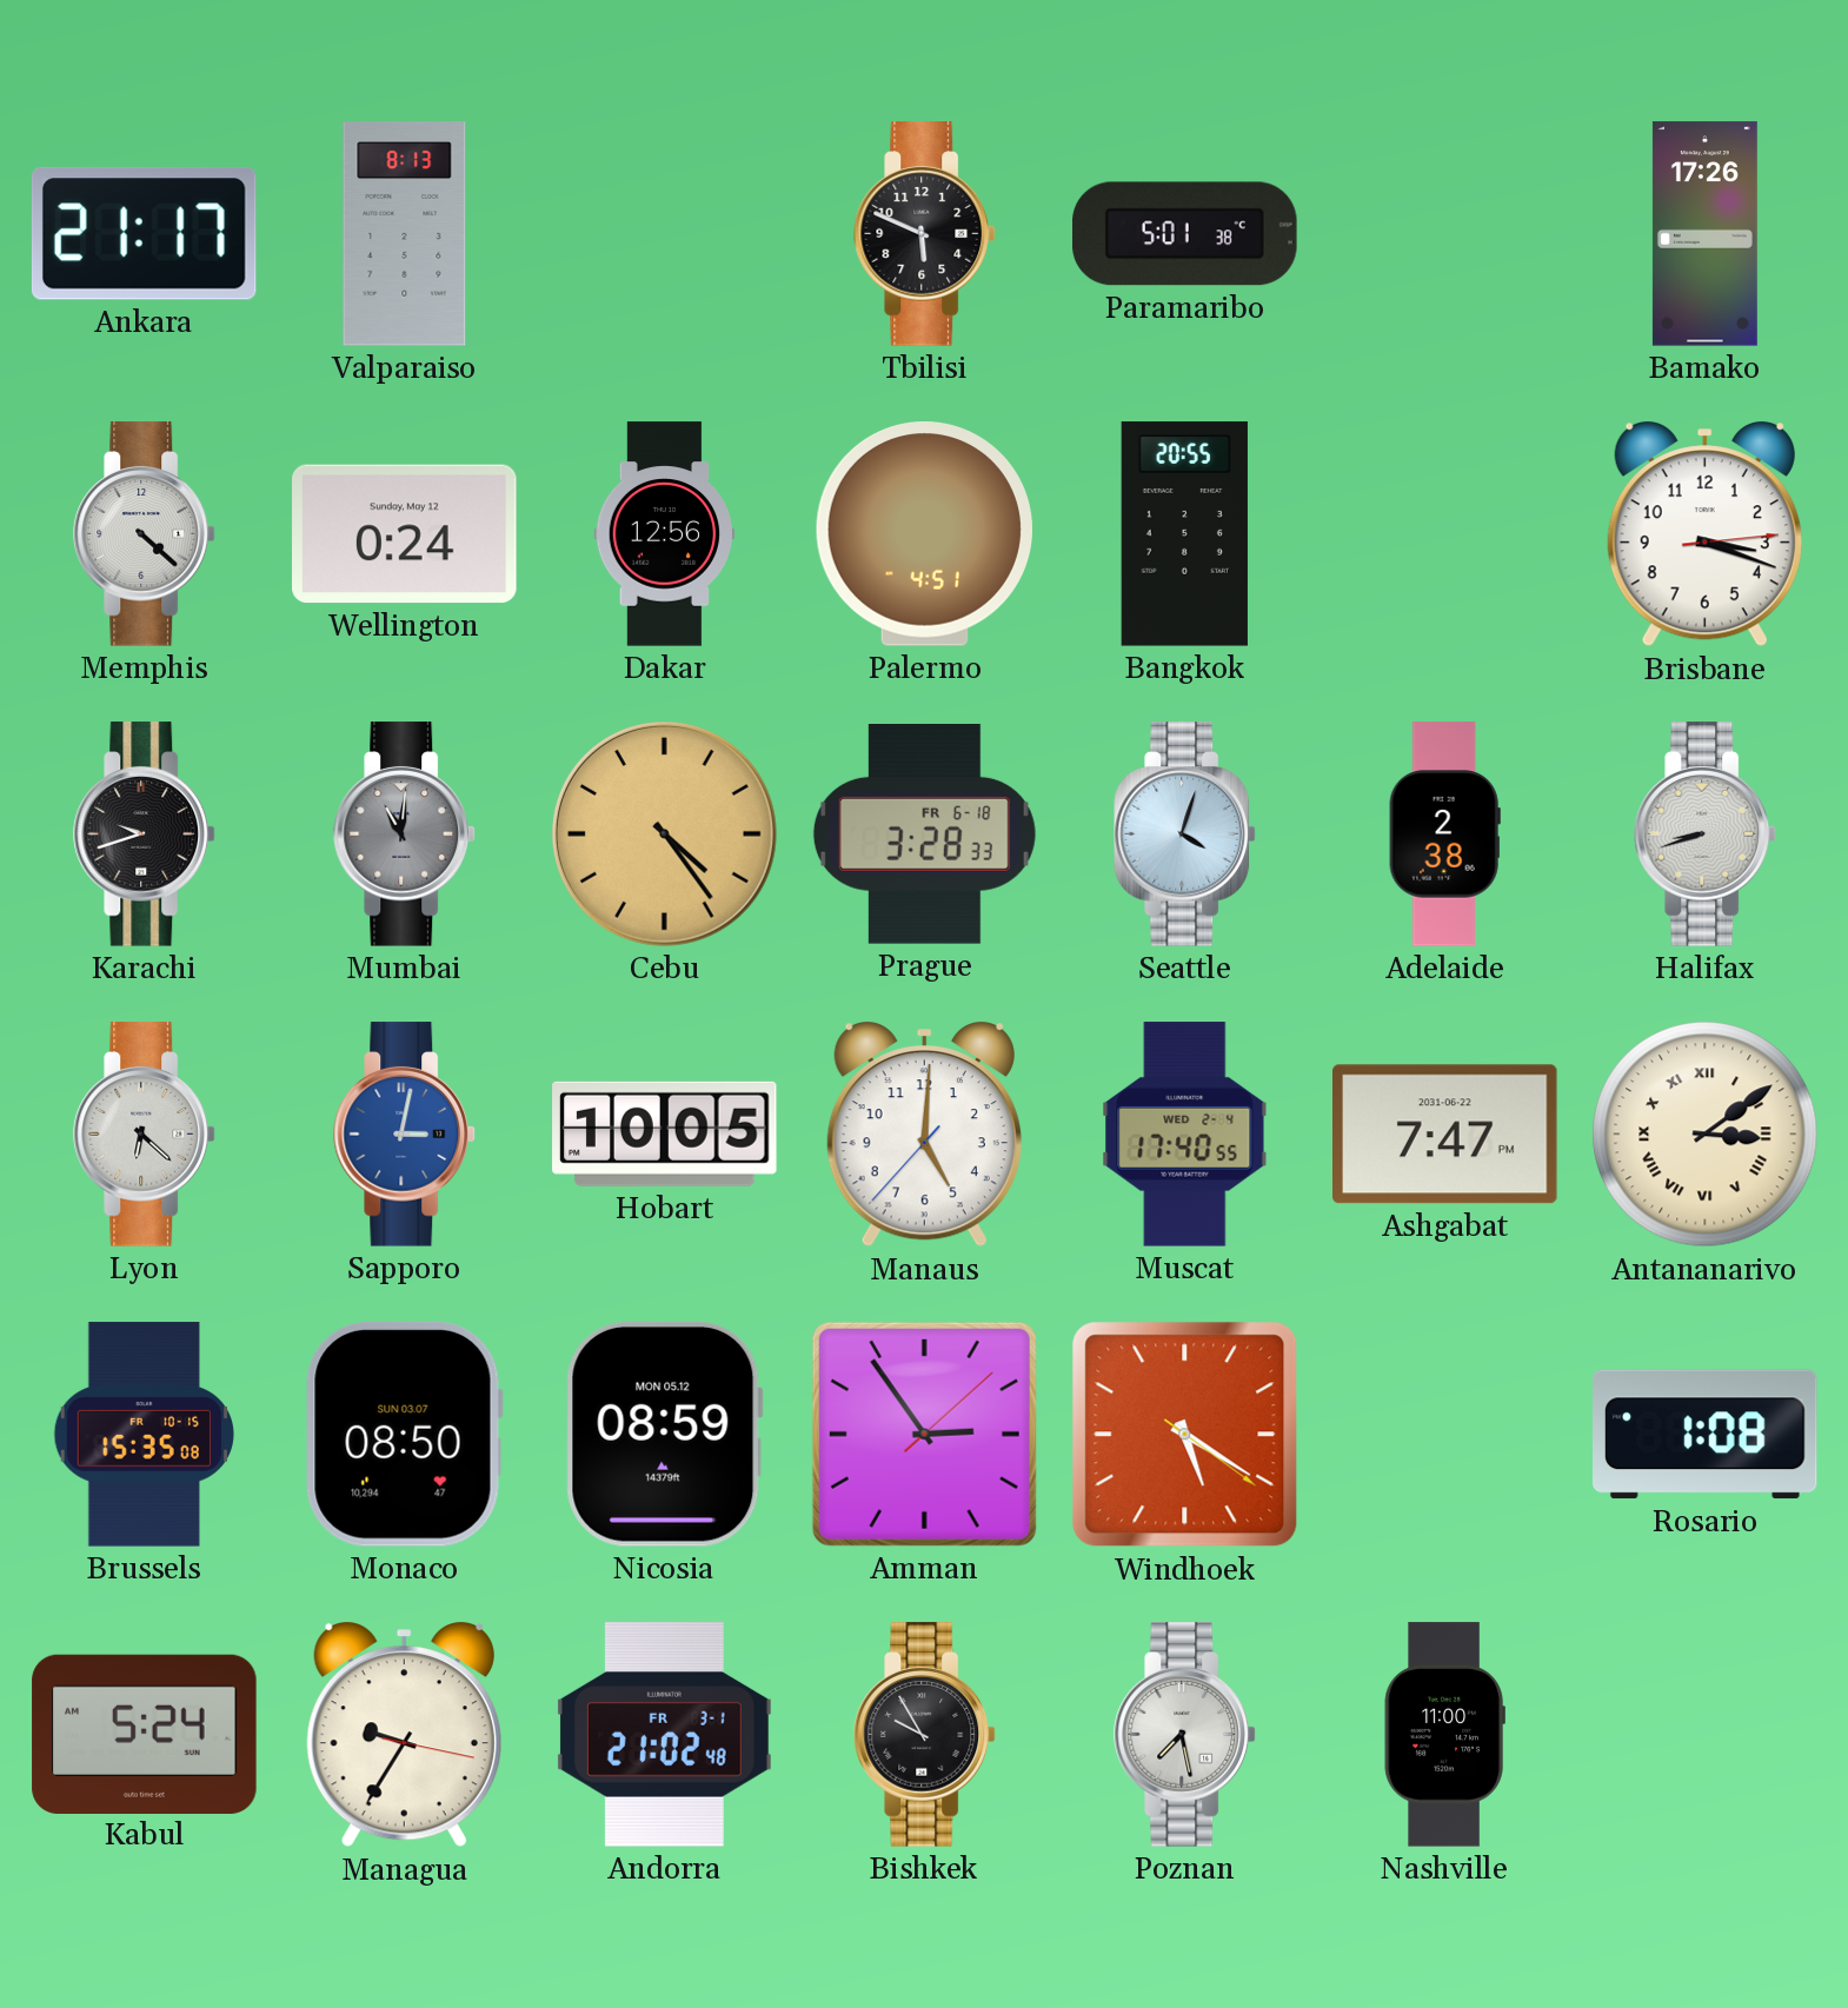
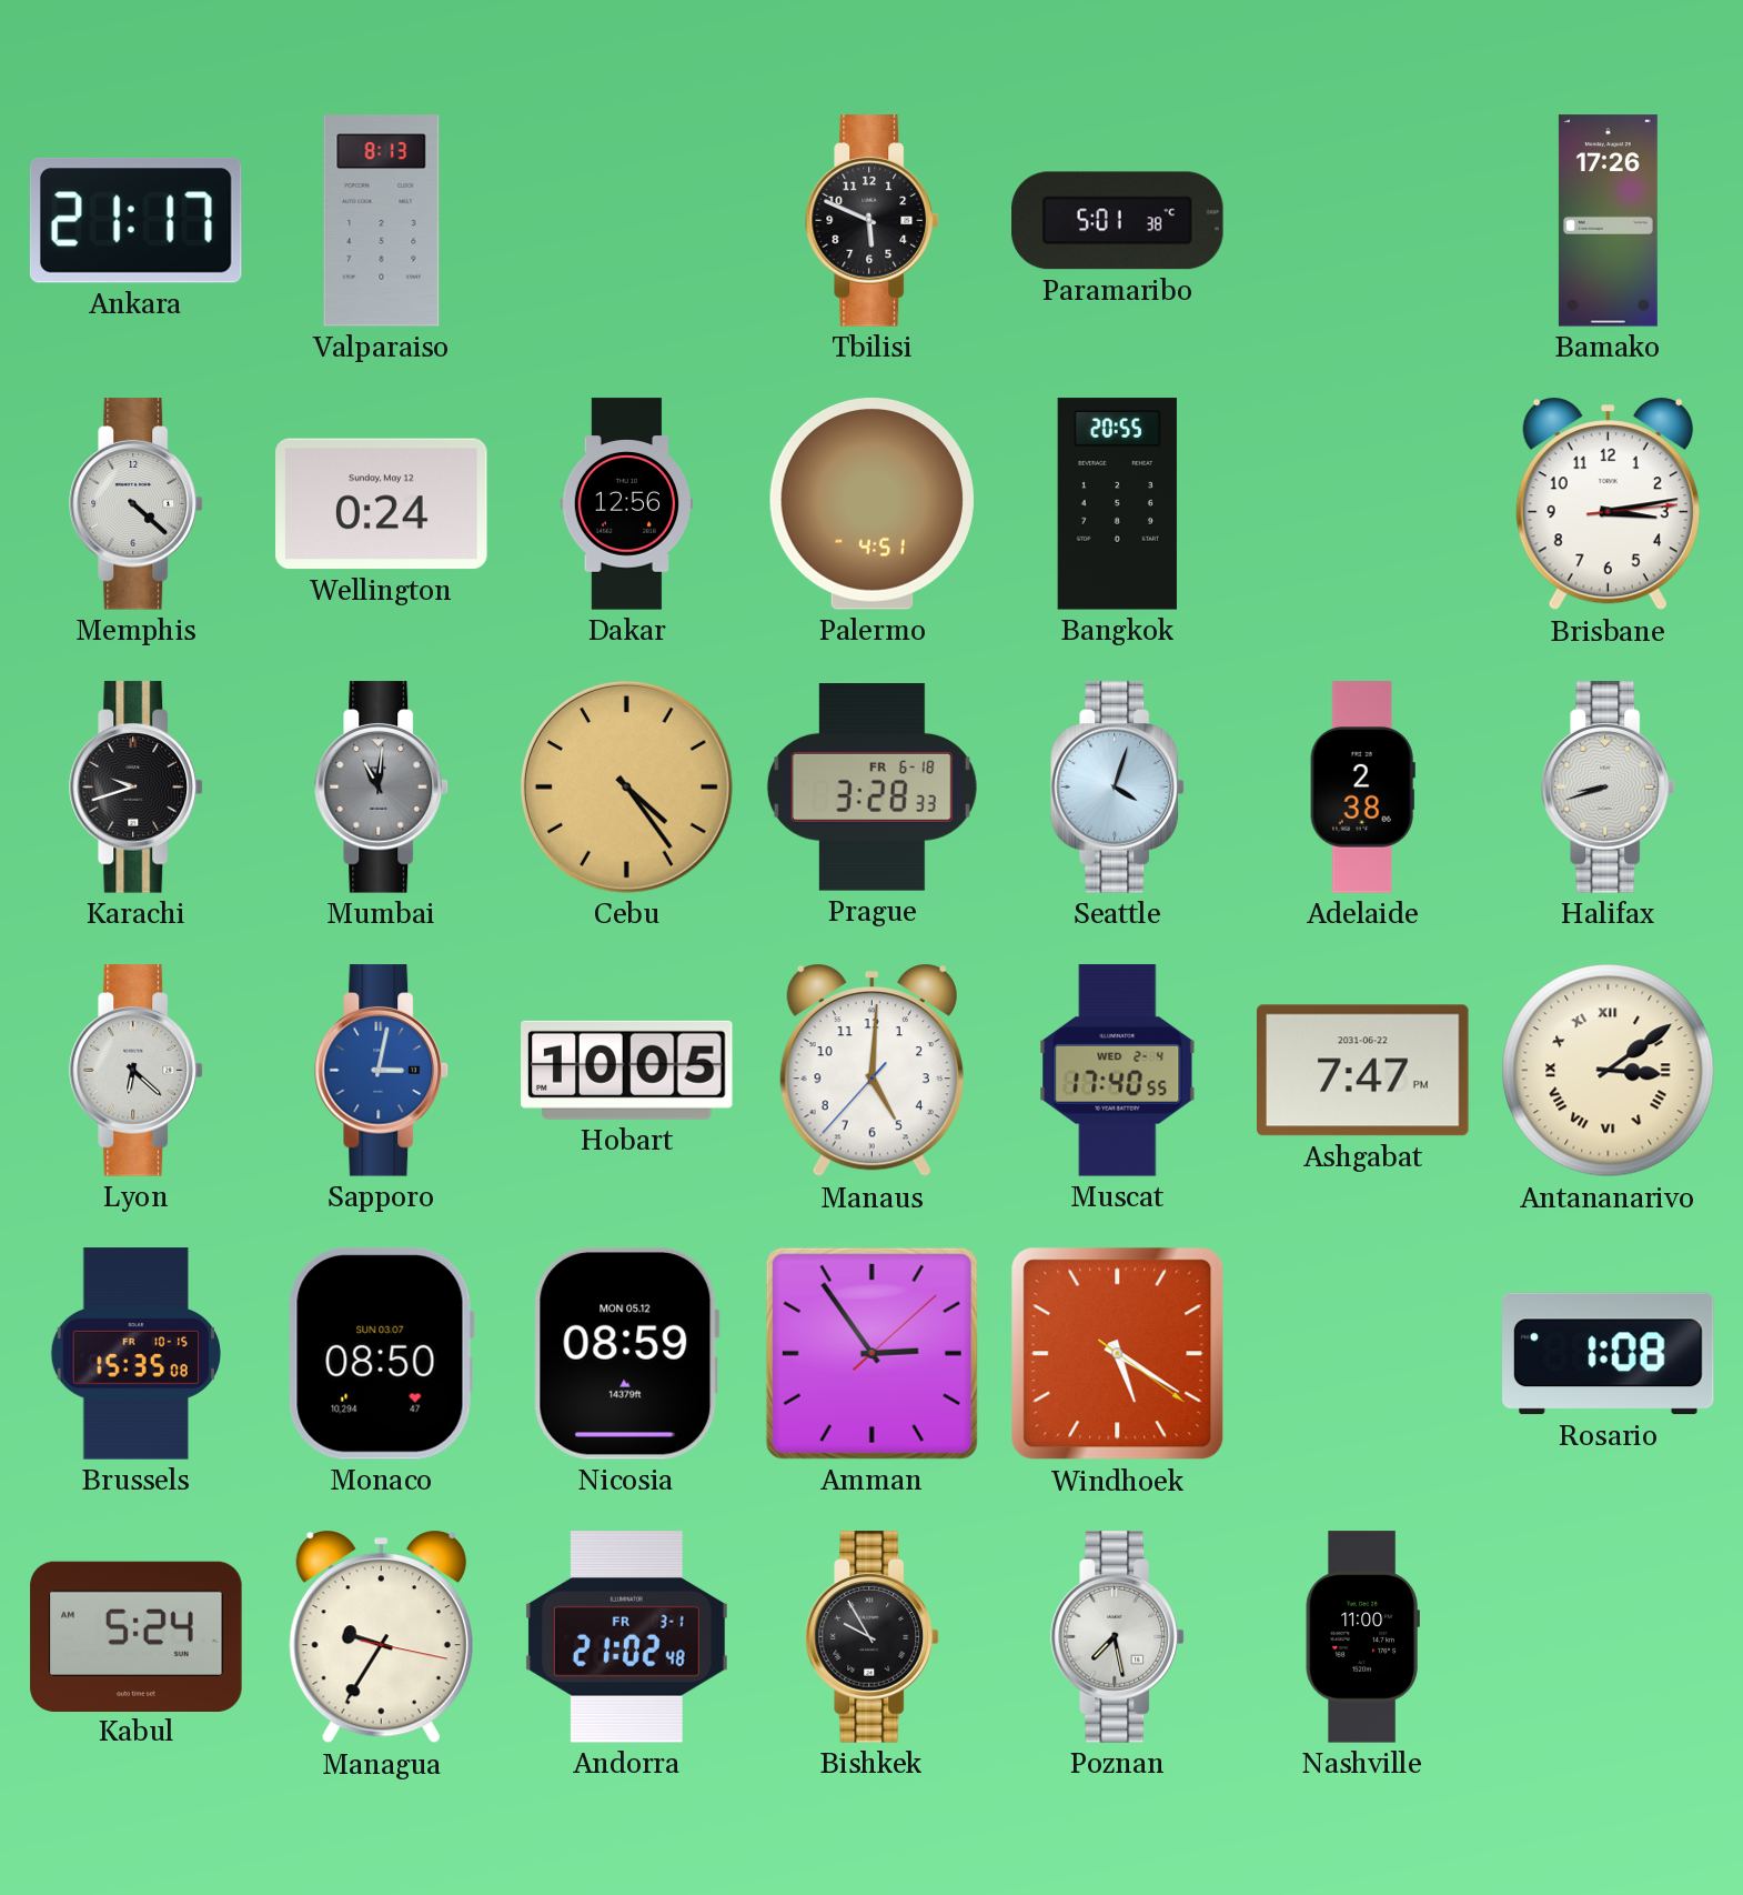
Brisbane: 3:18 -> 3:13
